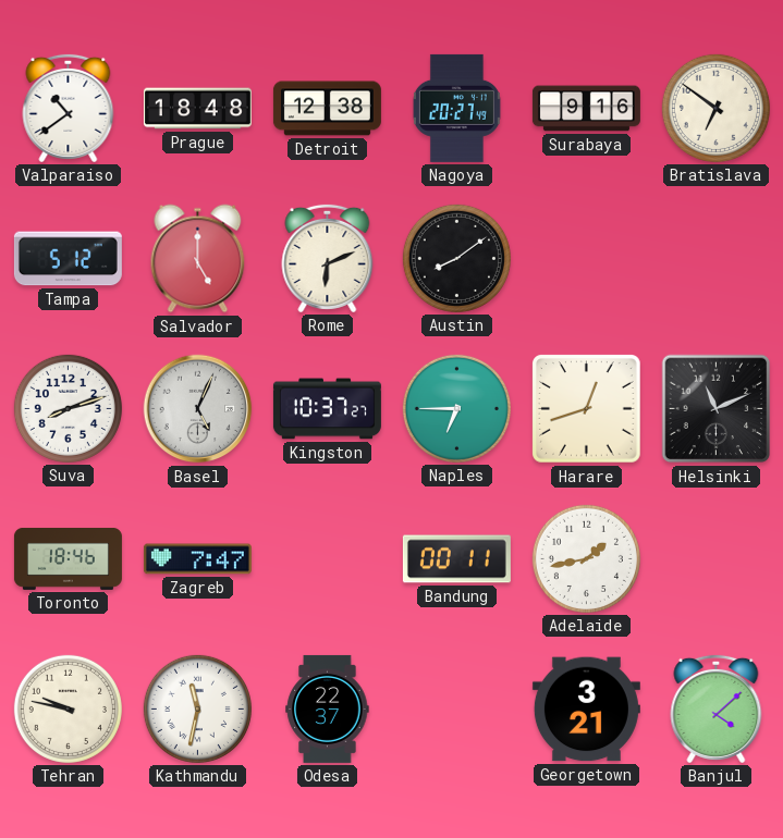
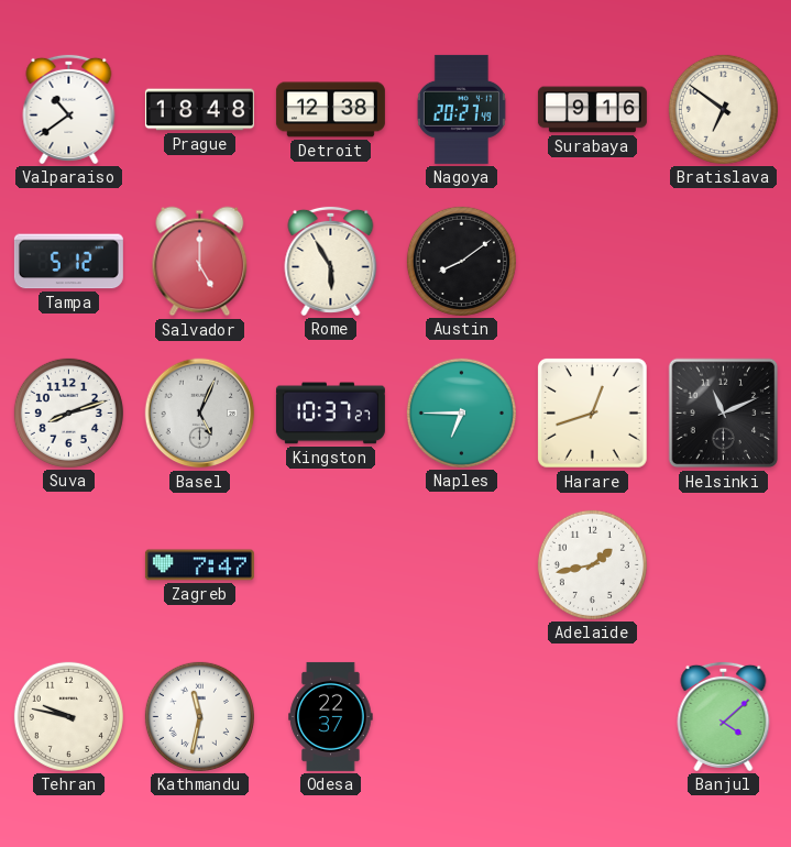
Rome: 6:11 -> 5:55
Toronto: 18:46 -> none
Bandung: 00:11 -> none
Georgetown: 3:21 -> none
